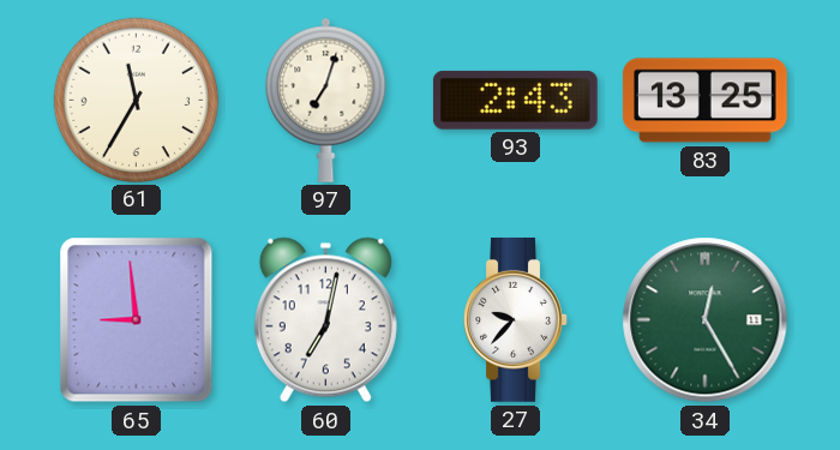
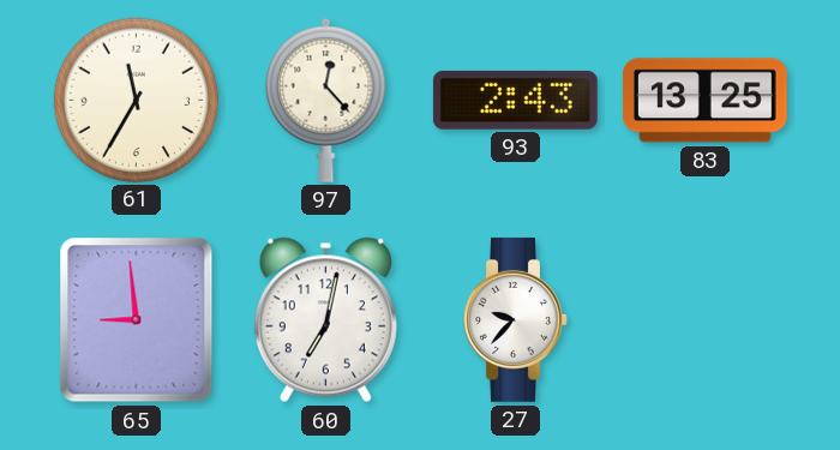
97: 7:03 -> 12:23
34: 12:25 -> none
